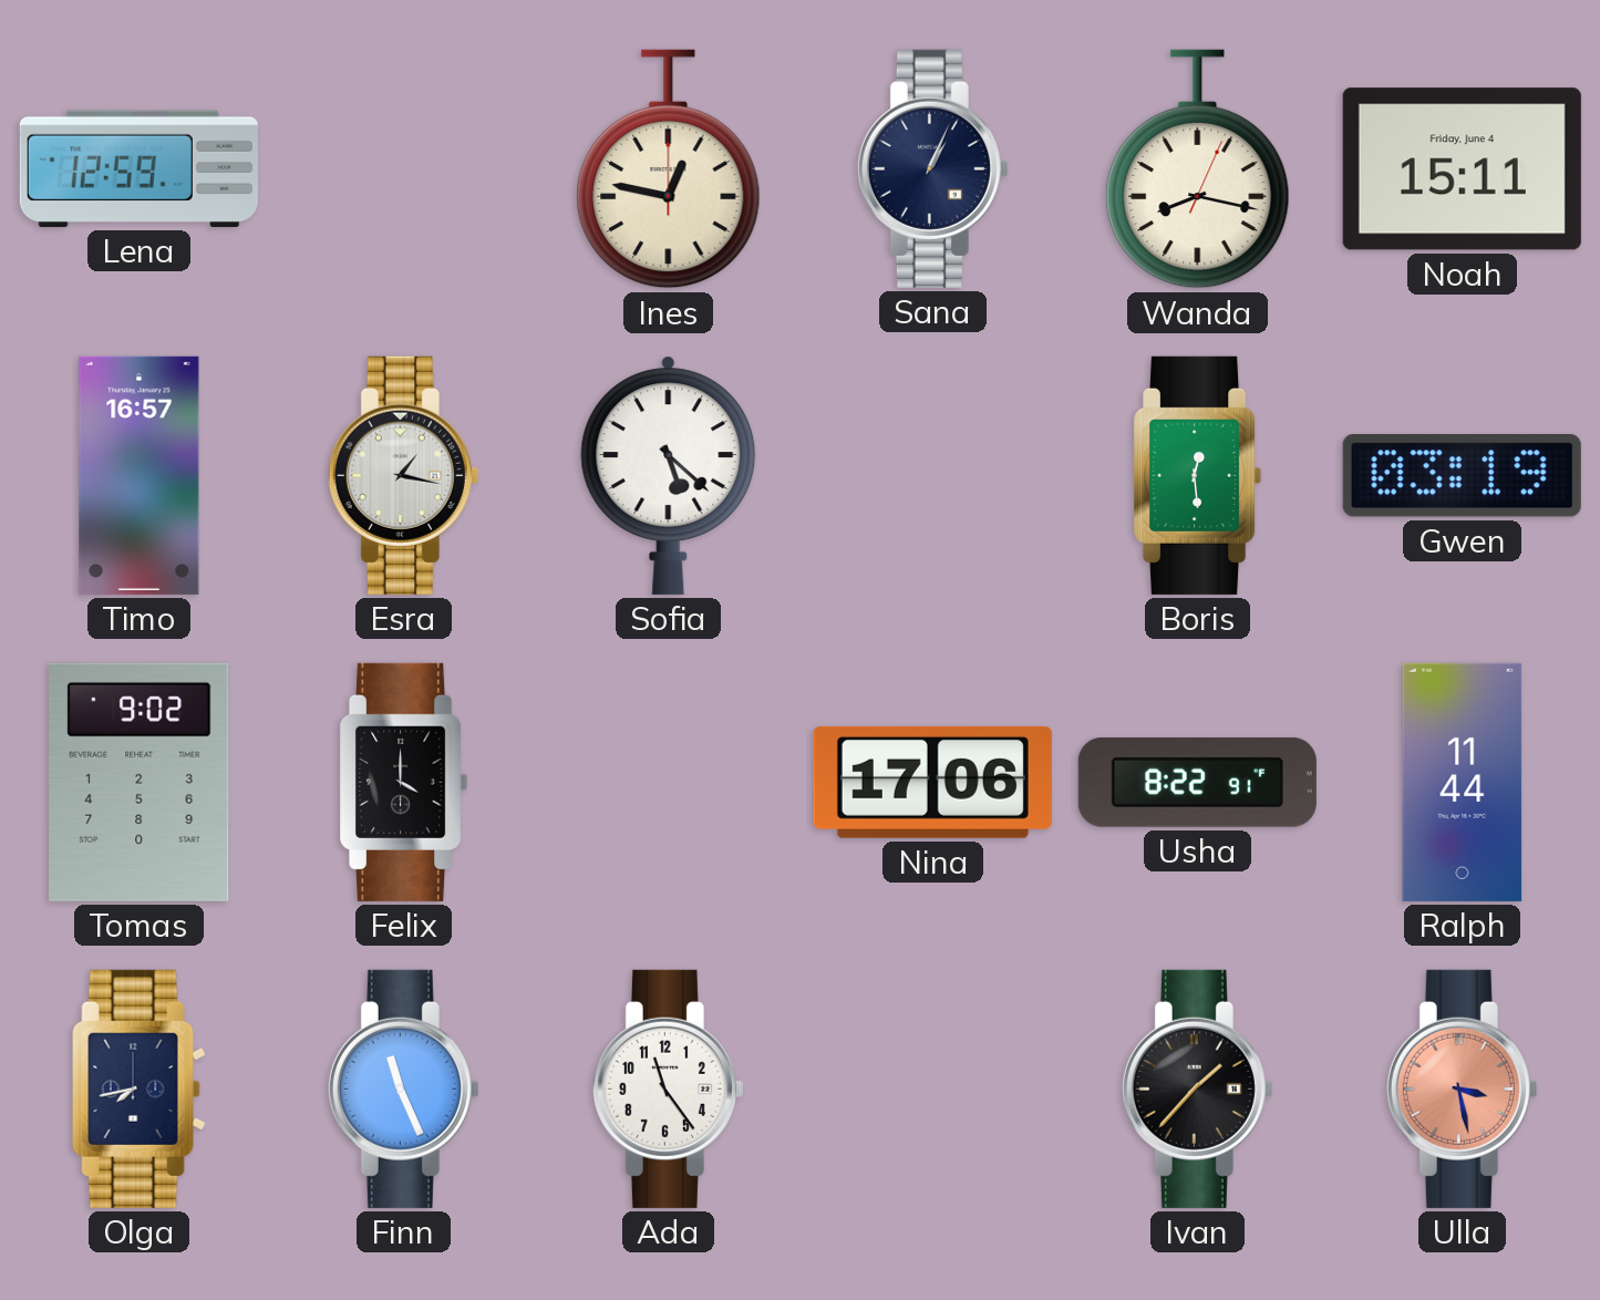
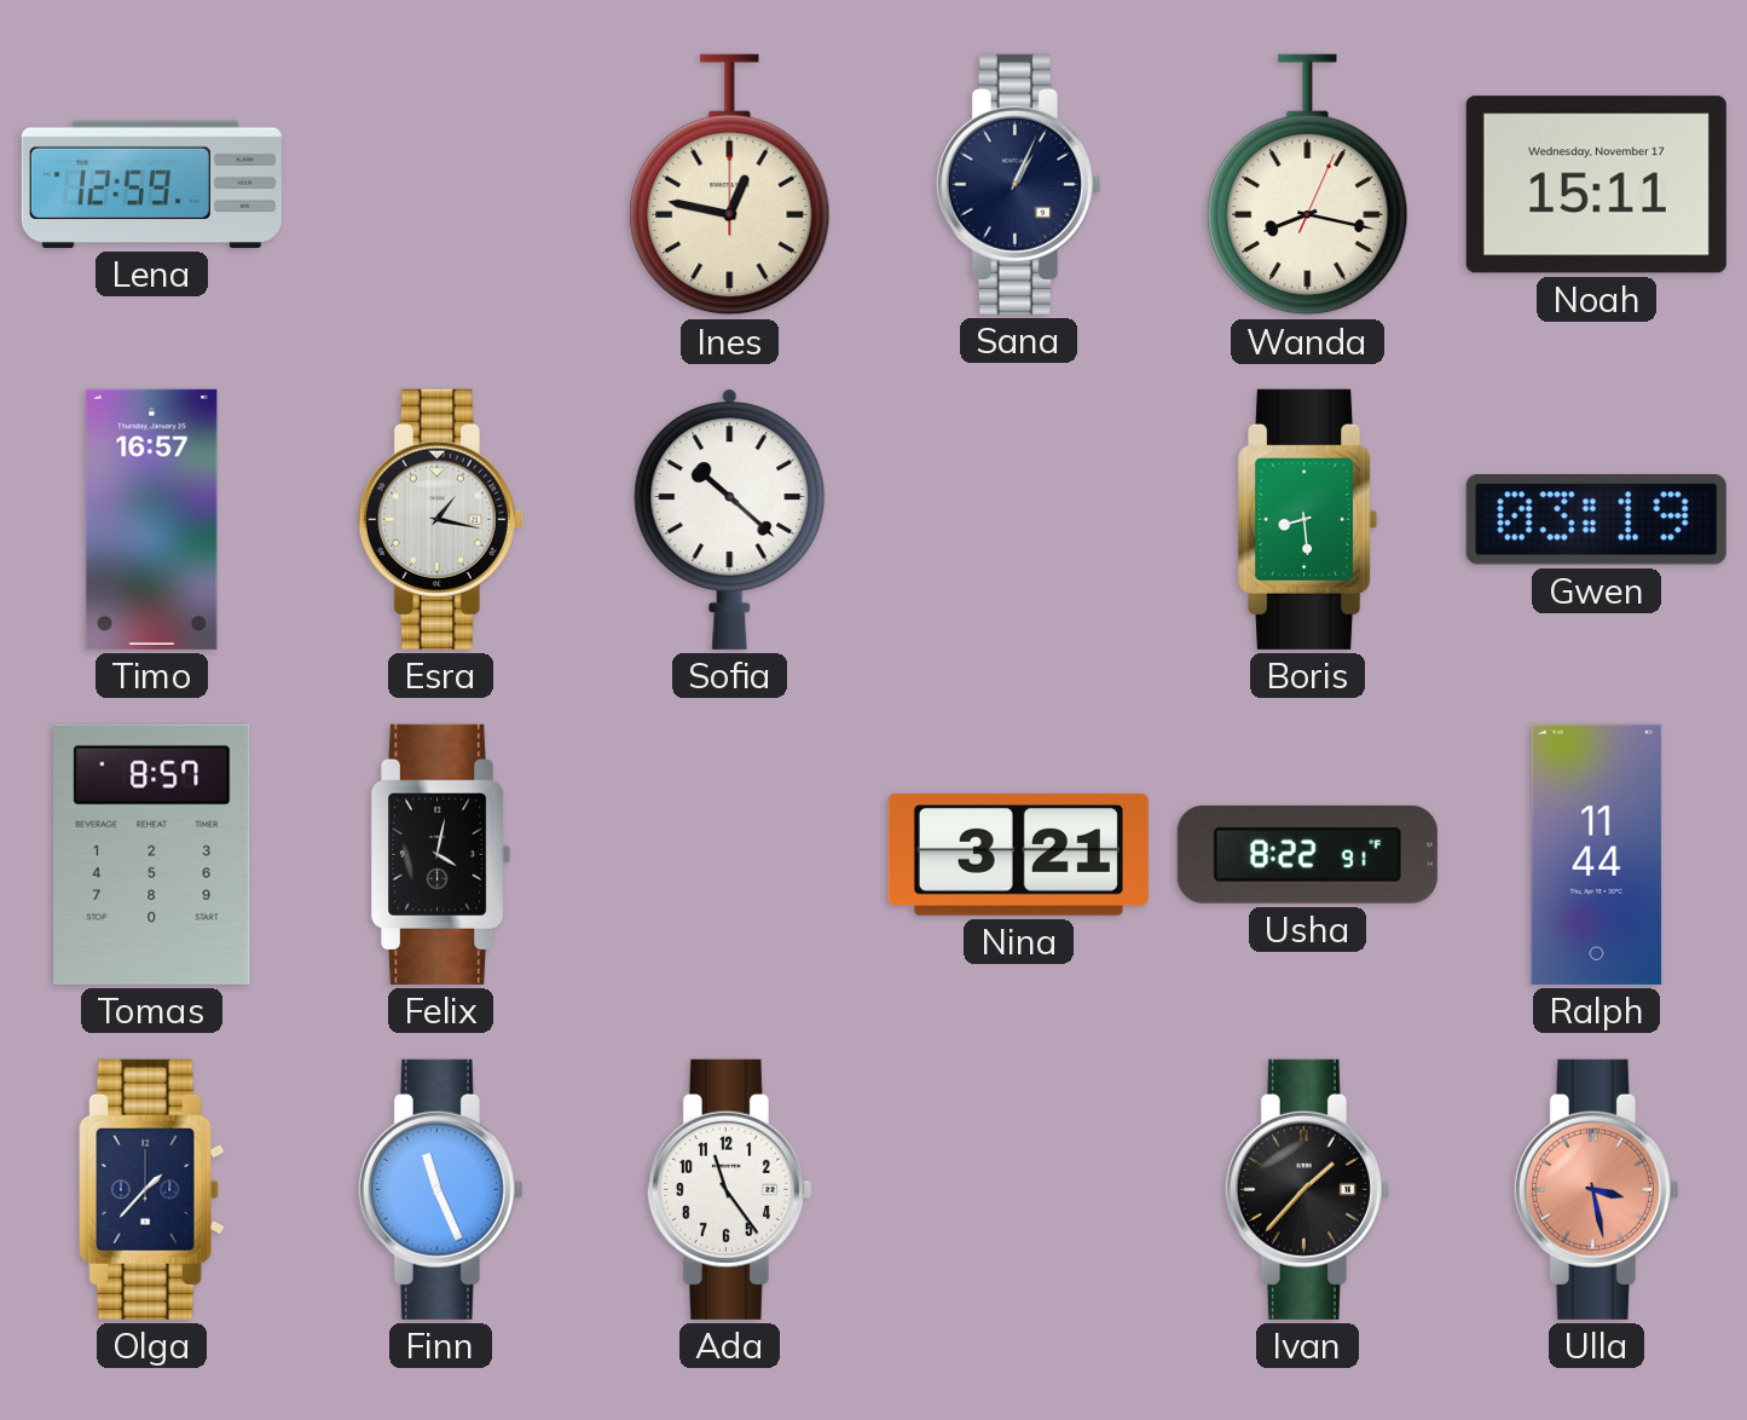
Noah date: Friday, June 4 -> Wednesday, November 17
Sofia: 5:22 -> 10:22
Boris: 12:29 -> 8:29
Tomas: 9:02 -> 8:57
Felix: 4:00 -> 4:02
Nina: 17:06 -> 3:21
Olga: 7:43 -> 1:37
